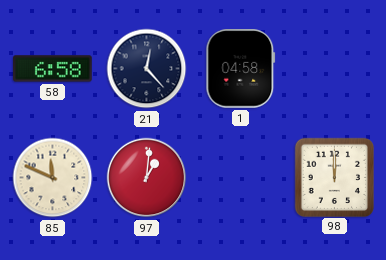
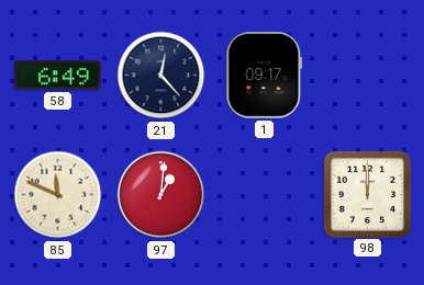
58: 6:58 -> 6:49
1: 04:58 -> 09:17
